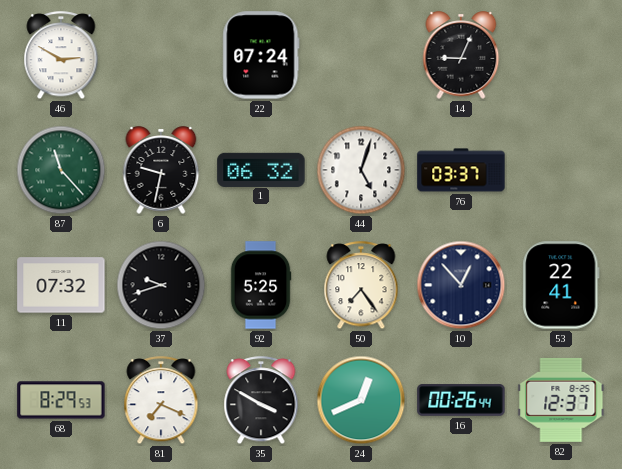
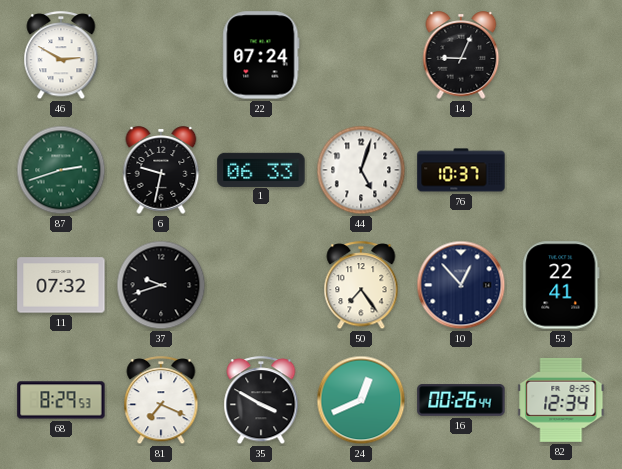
87: 11:23 -> 2:42
1: 06:32 -> 06:33
76: 03:37 -> 10:37
92: 5:25 -> none
82: 12:37 -> 12:34
